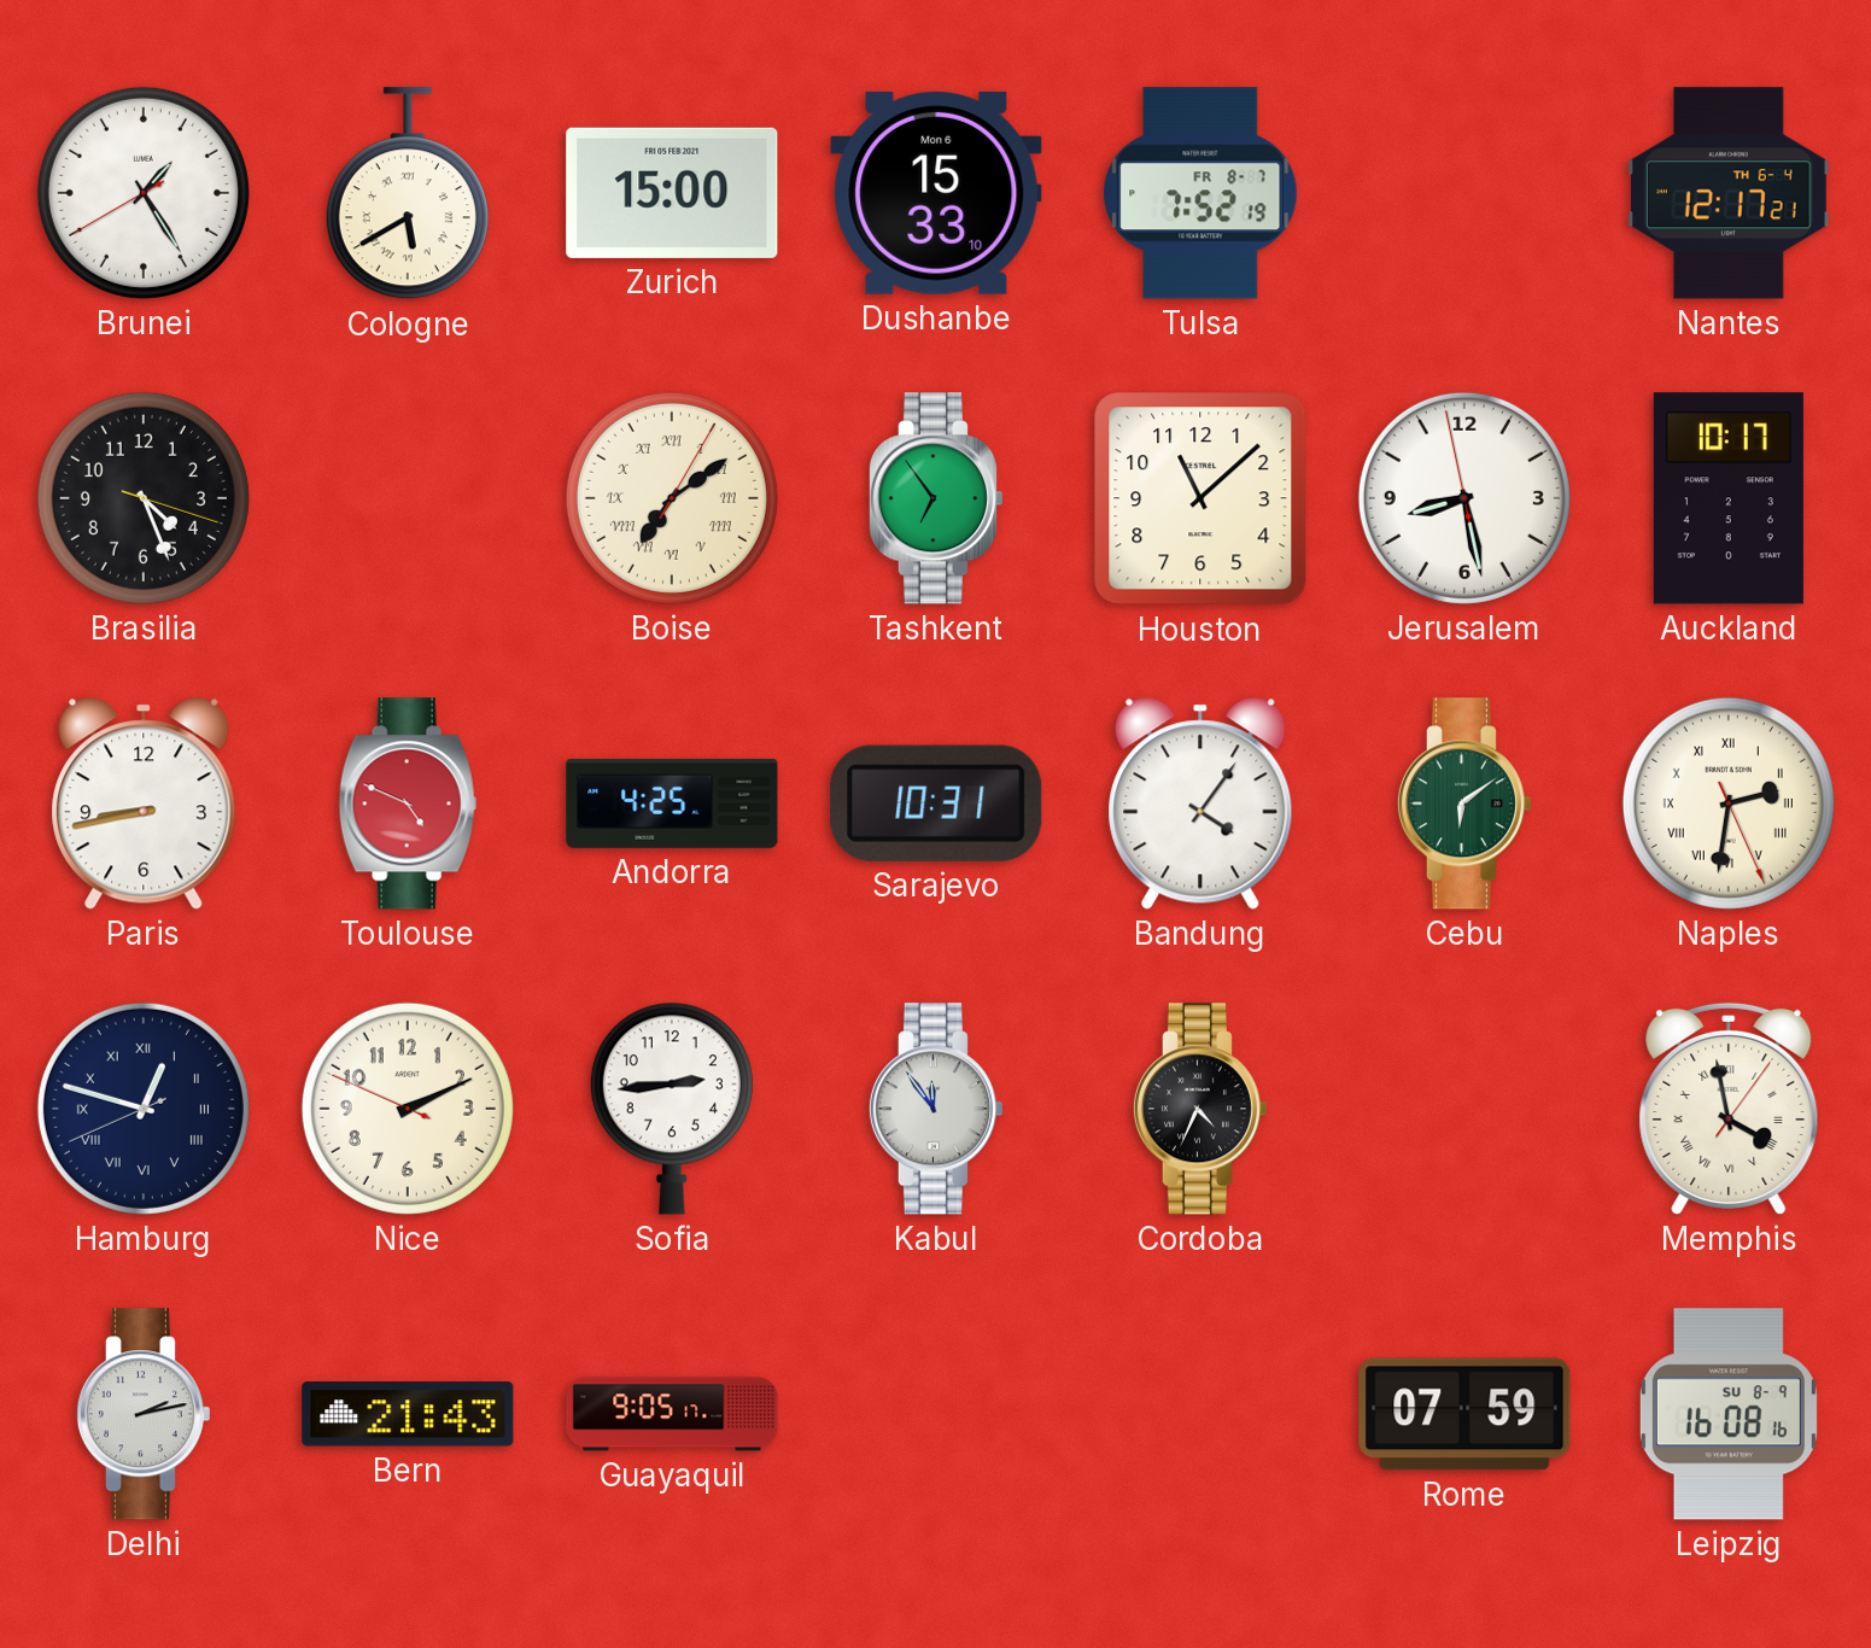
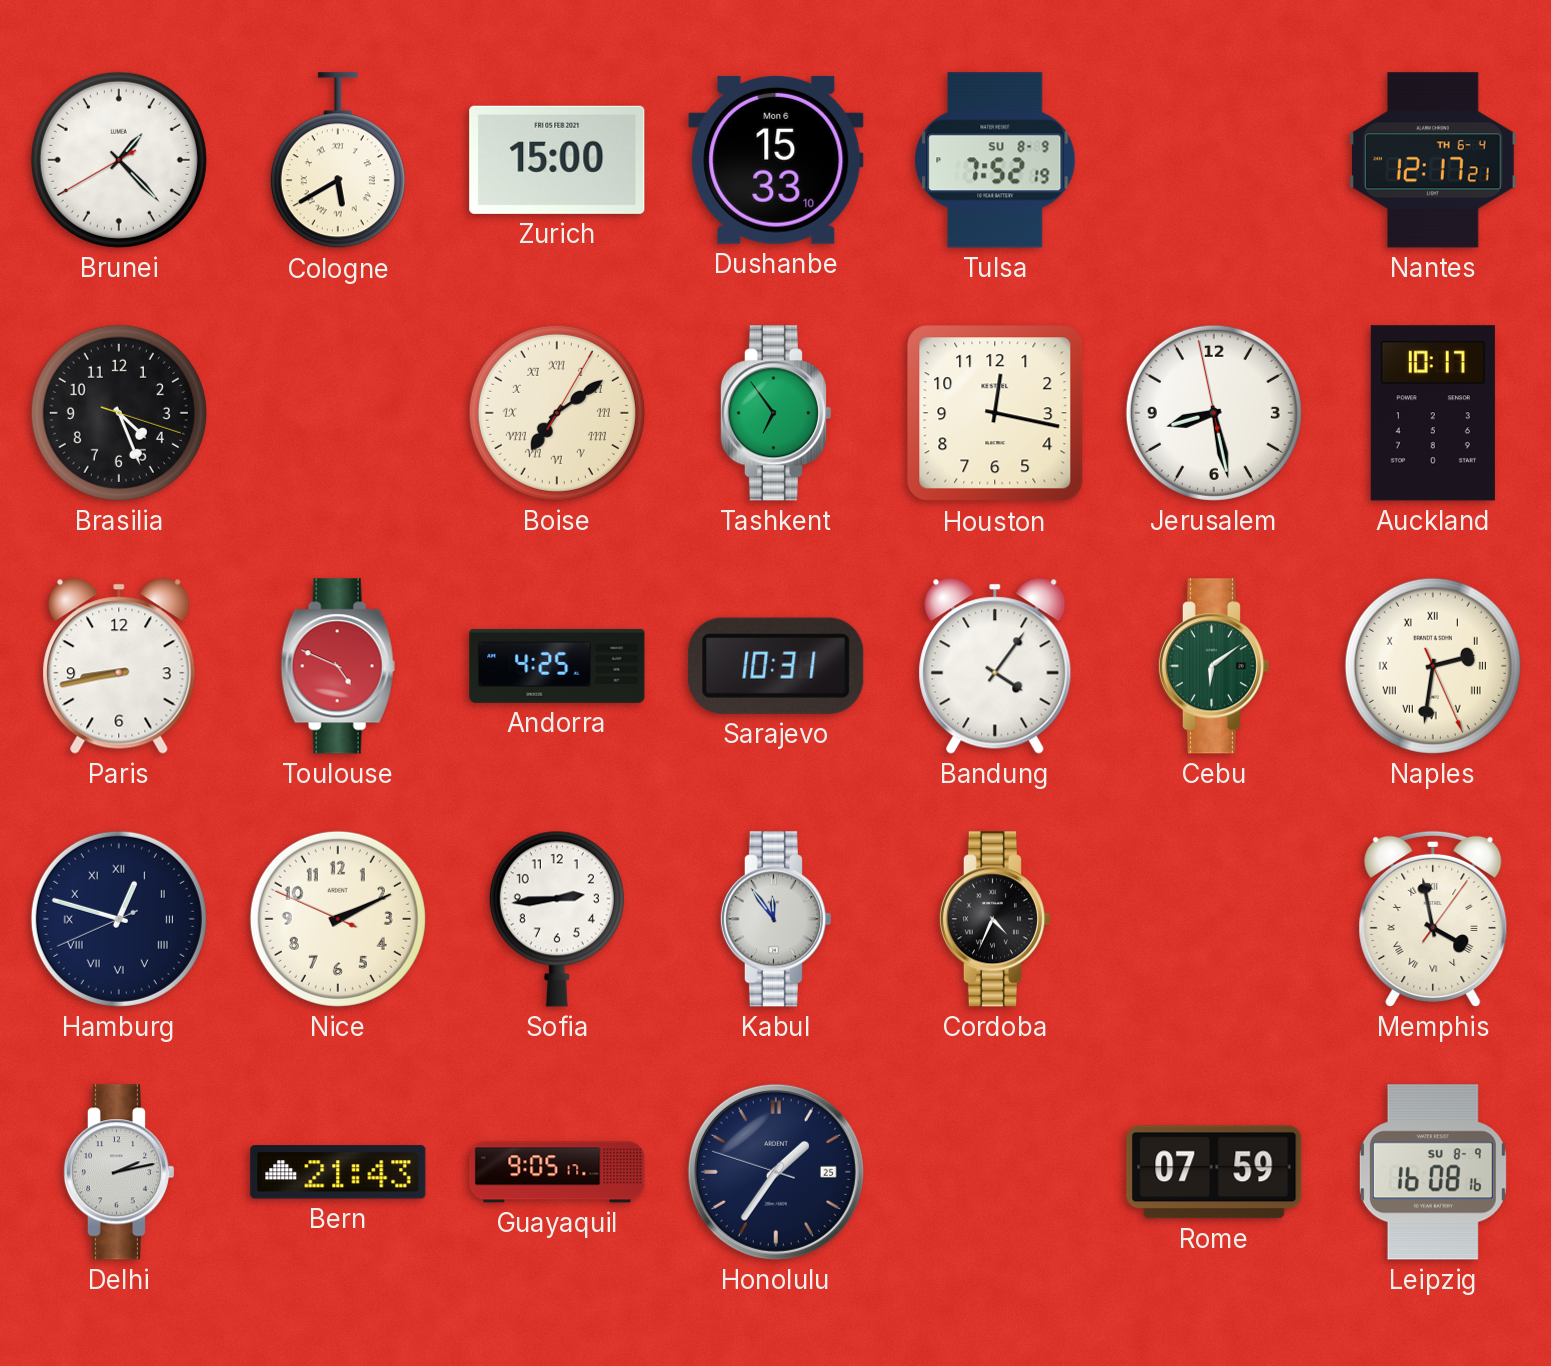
Brunei: 1:24 -> 1:22
Tulsa date: FR 8-7 -> SU 8-9
Houston: 11:08 -> 12:17
Honolulu: none -> 1:35
